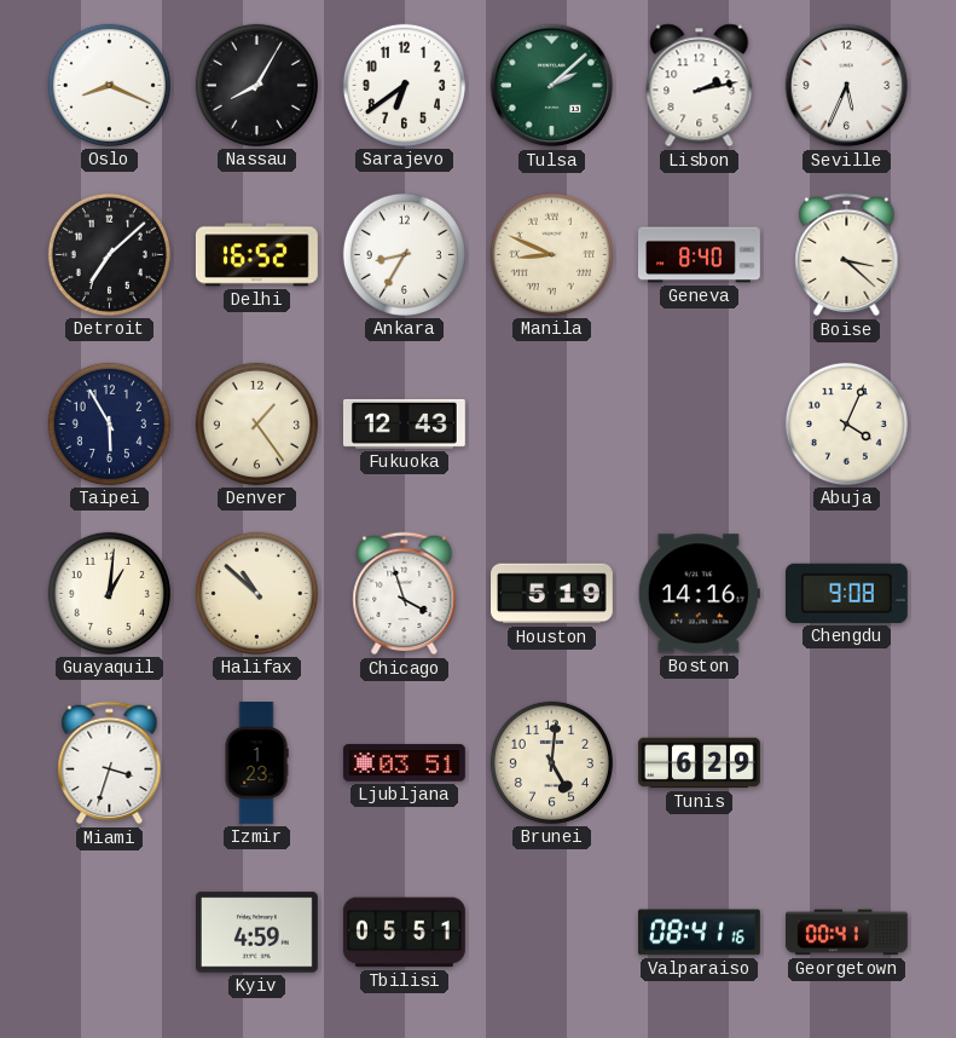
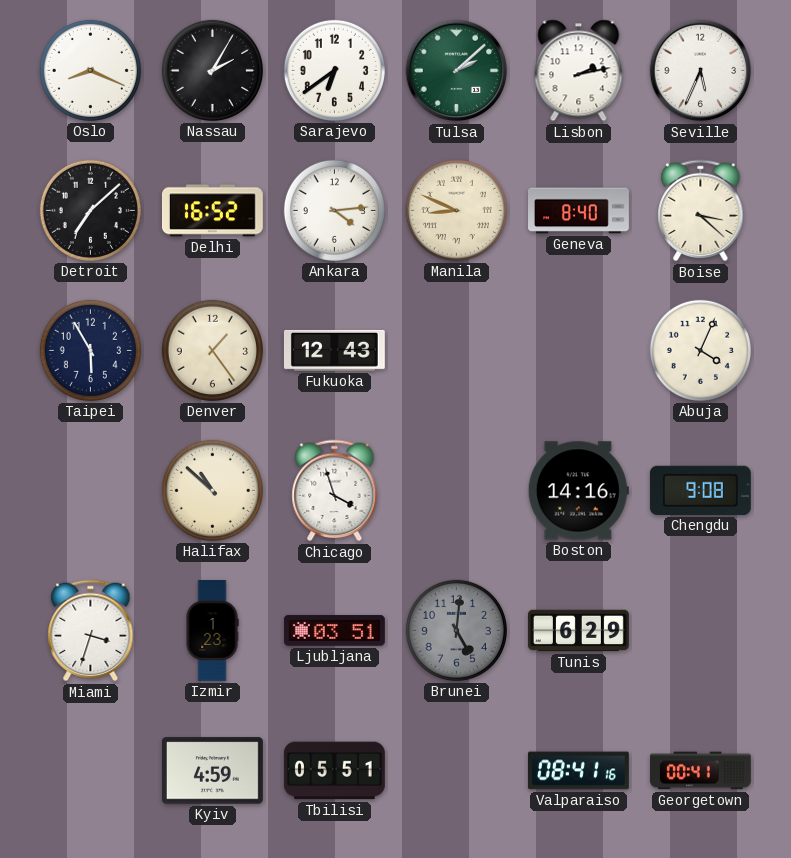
Nassau: 8:05 -> 2:05
Ankara: 8:35 -> 4:14
Guayaquil: 1:01 -> none
Houston: 5:19 -> none
Brunei dial: cream -> grey
